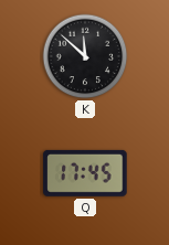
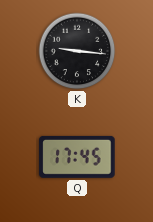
K: 11:52 -> 9:16
